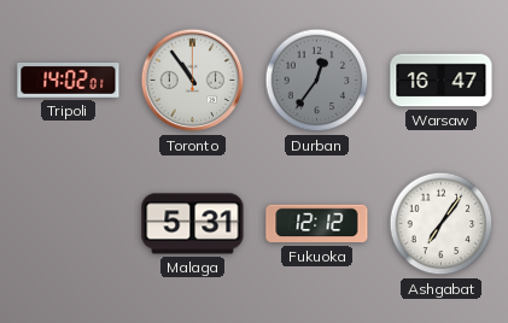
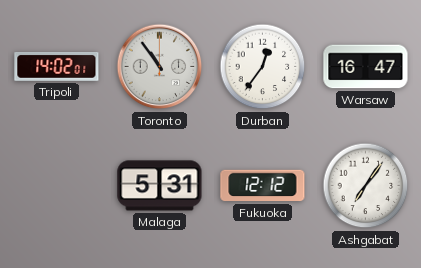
Durban dial: grey -> white
